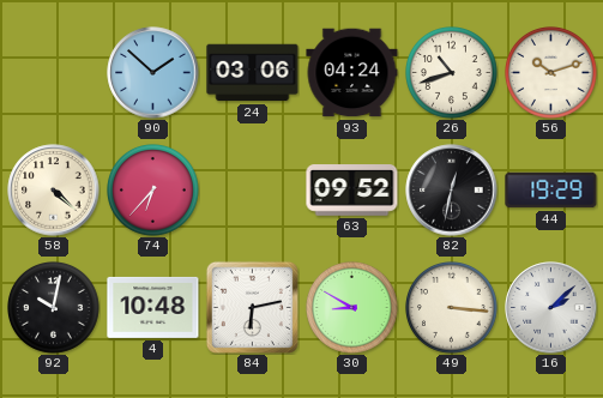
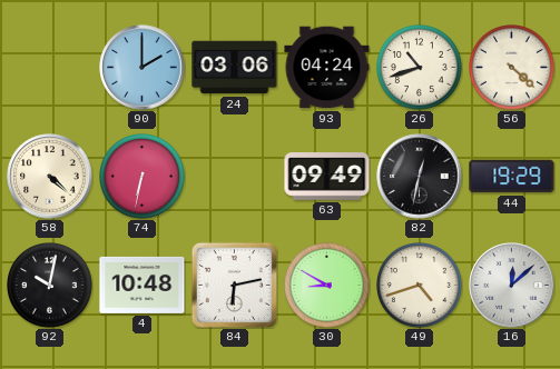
90: 1:52 -> 2:00
56: 10:12 -> 4:22
74: 6:37 -> 6:32
63: 09:52 -> 09:49
49: 3:16 -> 4:42
16: 2:08 -> 12:08
